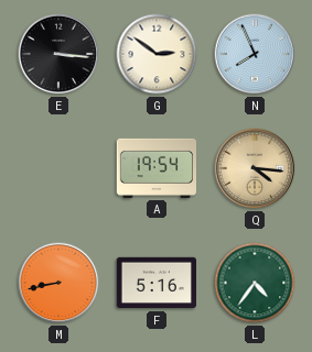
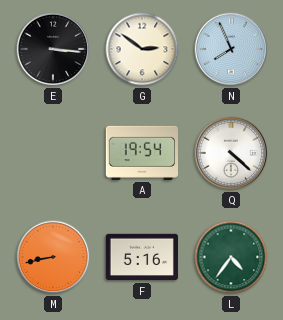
Q: 4:16 -> 4:22
Q dial: champagne -> white
